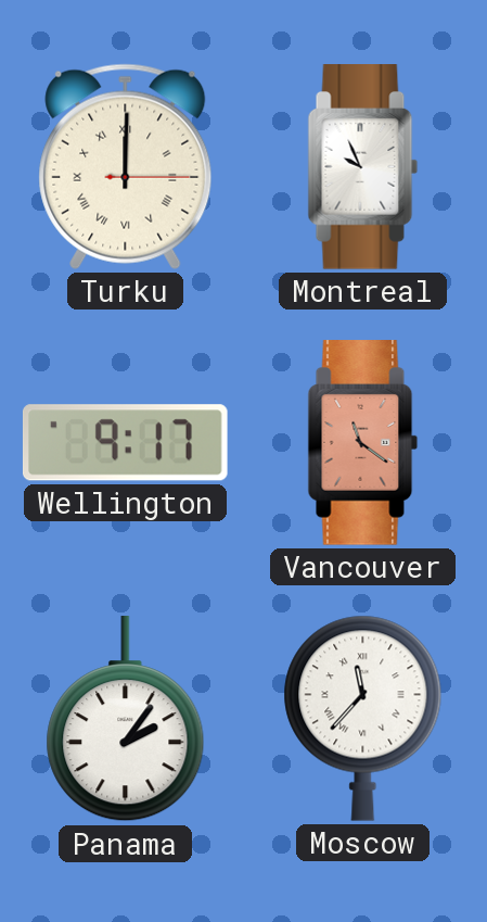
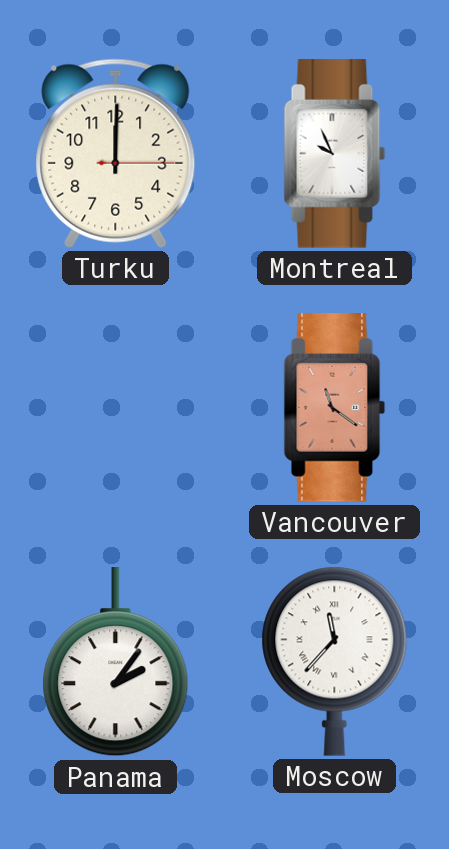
Turku numerals: Roman -> Arabic
Wellington: 9:17 -> none
